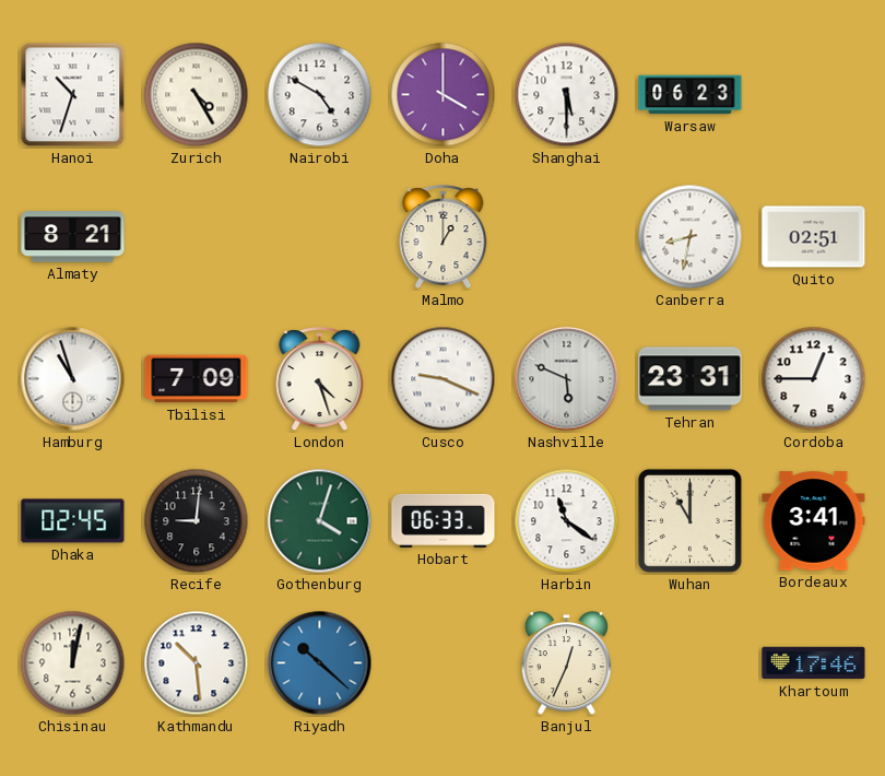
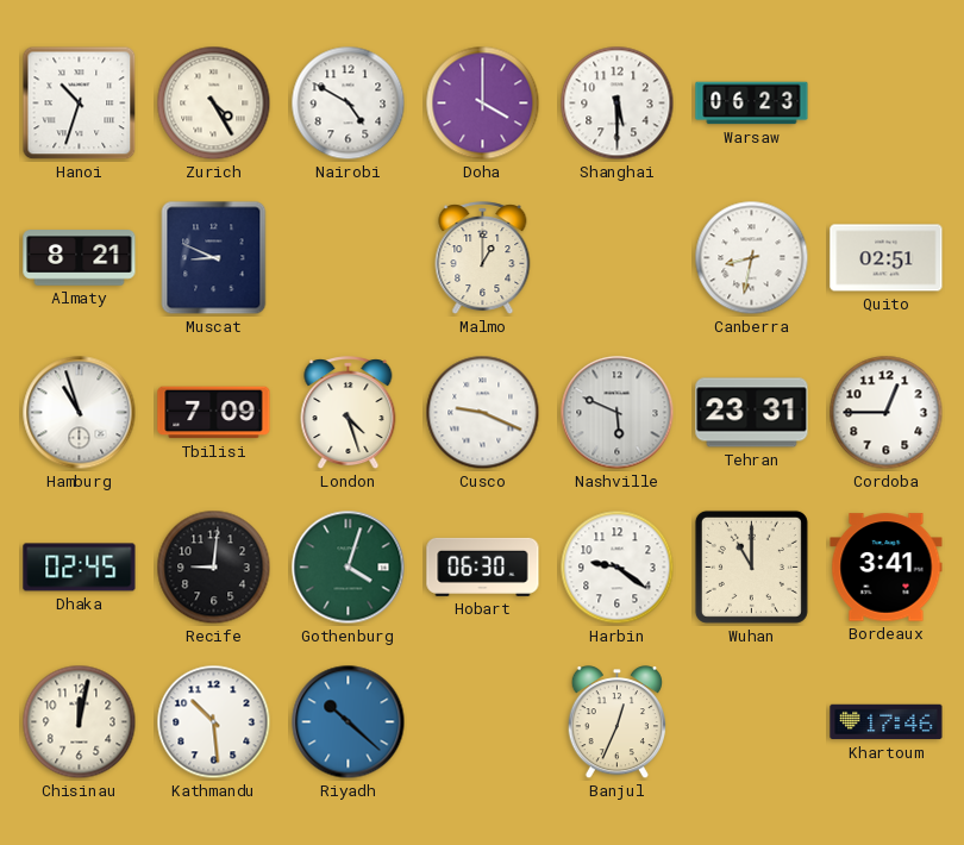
Muscat: none -> 8:49
Hobart: 06:33 -> 06:30
Harbin: 11:21 -> 9:21
